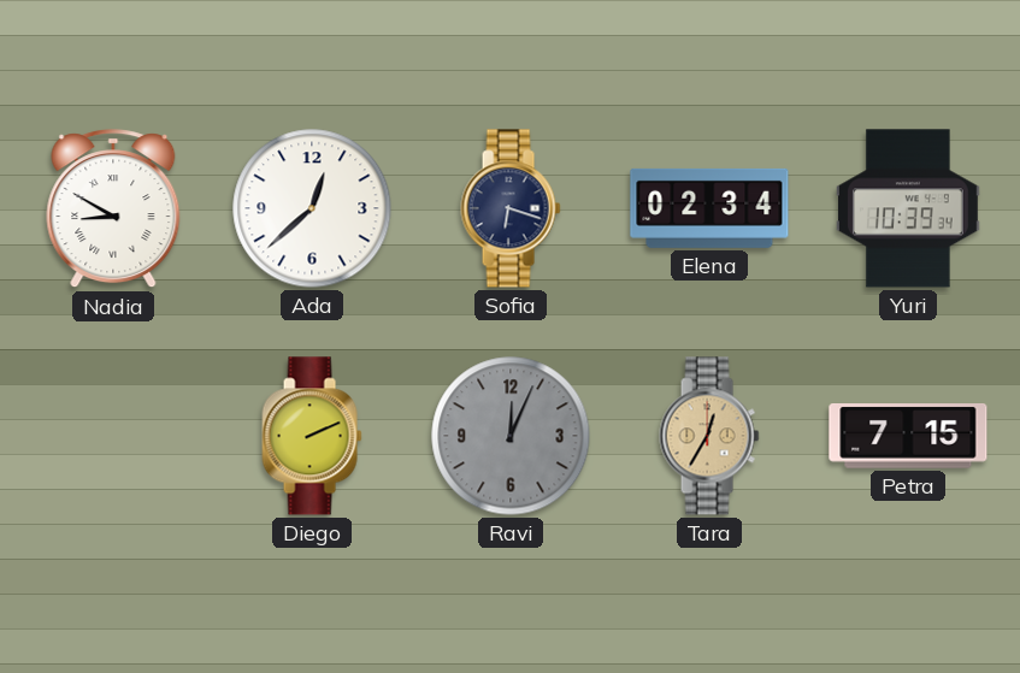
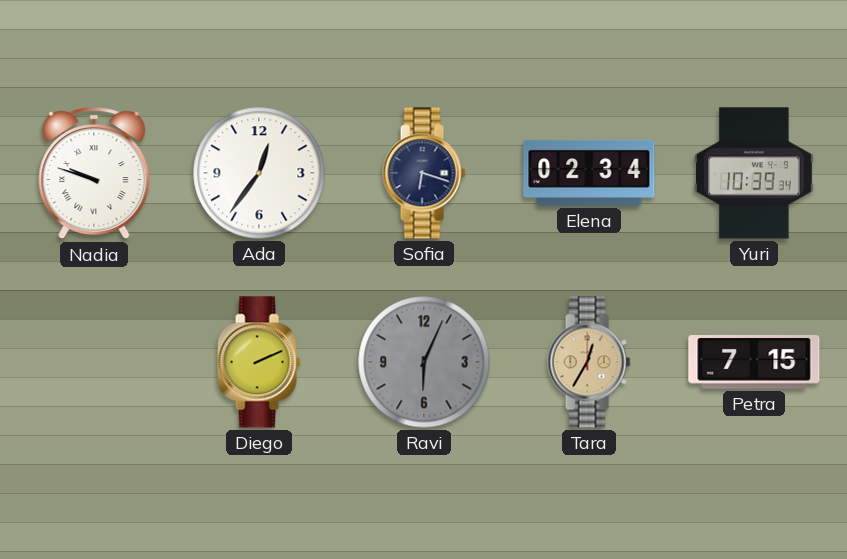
Nadia: 8:50 -> 9:48
Ada: 12:38 -> 12:36
Ravi: 12:04 -> 6:04
